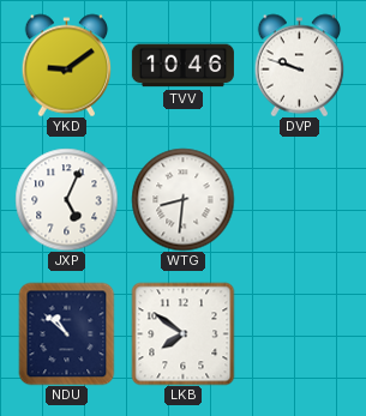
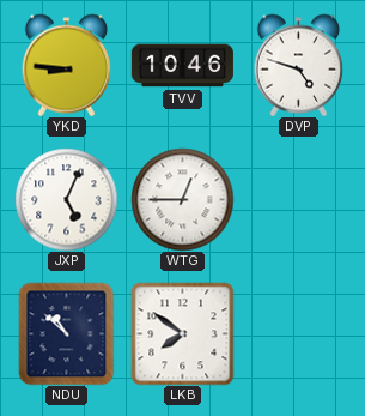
YKD: 9:09 -> 8:46
DVP: 9:48 -> 4:48
WTG: 8:31 -> 12:45
